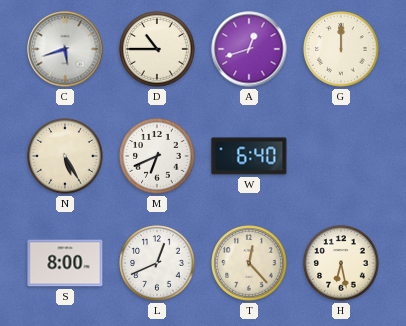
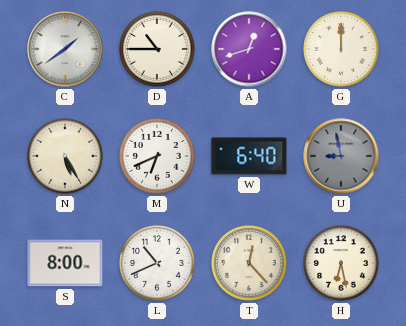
C: 5:42 -> 1:39
U: none -> 8:58
L: 12:41 -> 10:41
